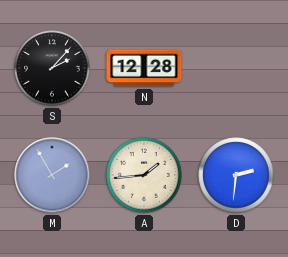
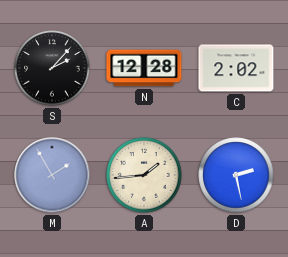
C: none -> 2:02
D: 2:31 -> 2:28
